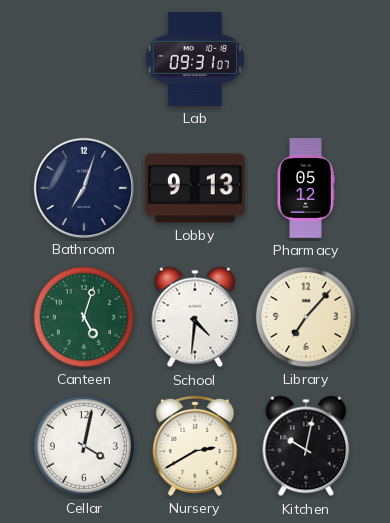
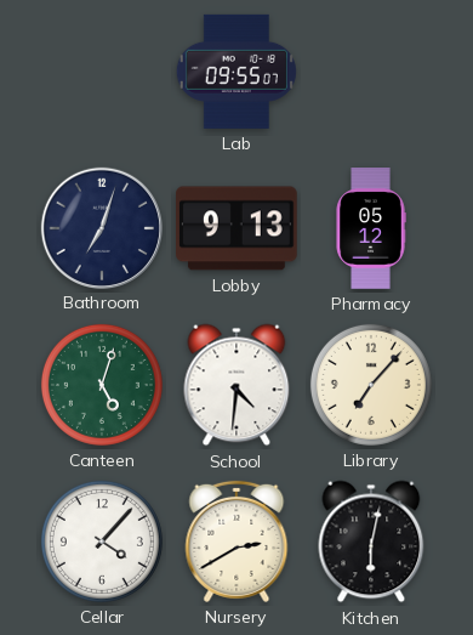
Lab: 09:31 -> 09:55
Cellar: 4:02 -> 4:07
Kitchen: 10:02 -> 6:02
